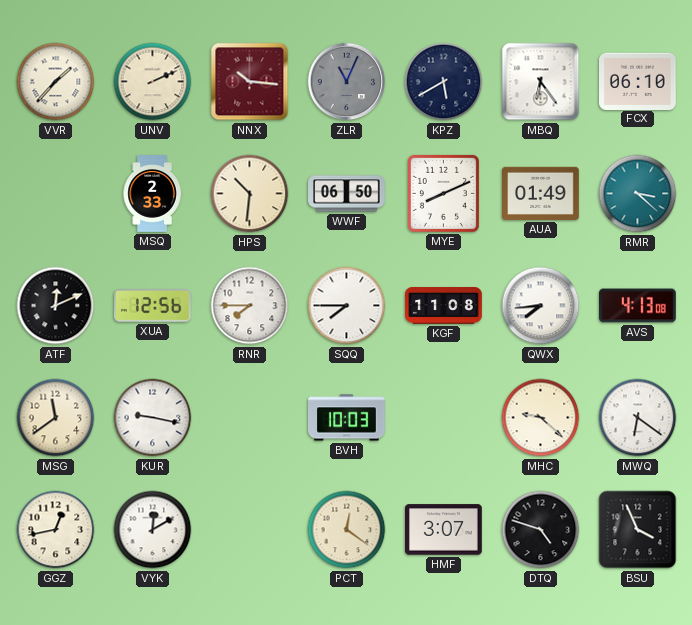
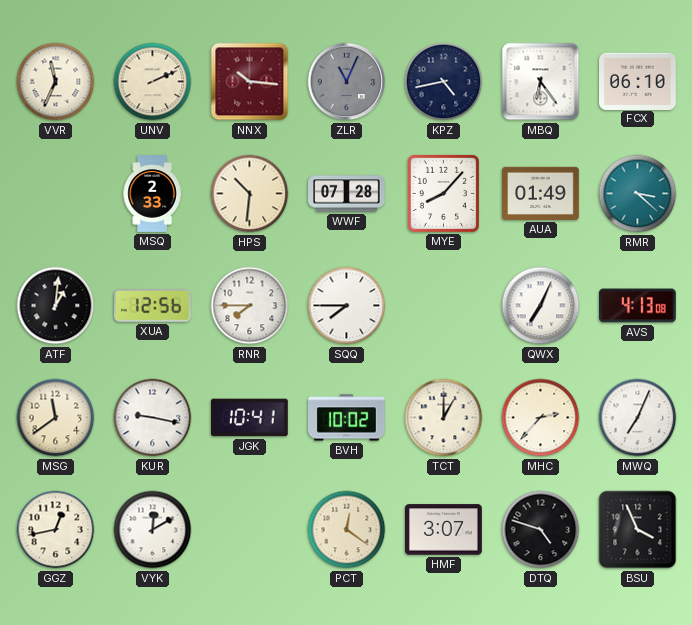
VVR: 1:37 -> 11:34
KPZ: 5:40 -> 4:43
WWF: 06:50 -> 07:28
MYE: 8:11 -> 8:07
ATF: 12:11 -> 1:01
KGF: 11:08 -> none
QWX: 7:44 -> 7:04
JGK: none -> 10:41
BVH: 10:03 -> 10:02
TCT: none -> 1:00
MHC: 9:22 -> 2:37
MWQ: 6:21 -> 7:04
